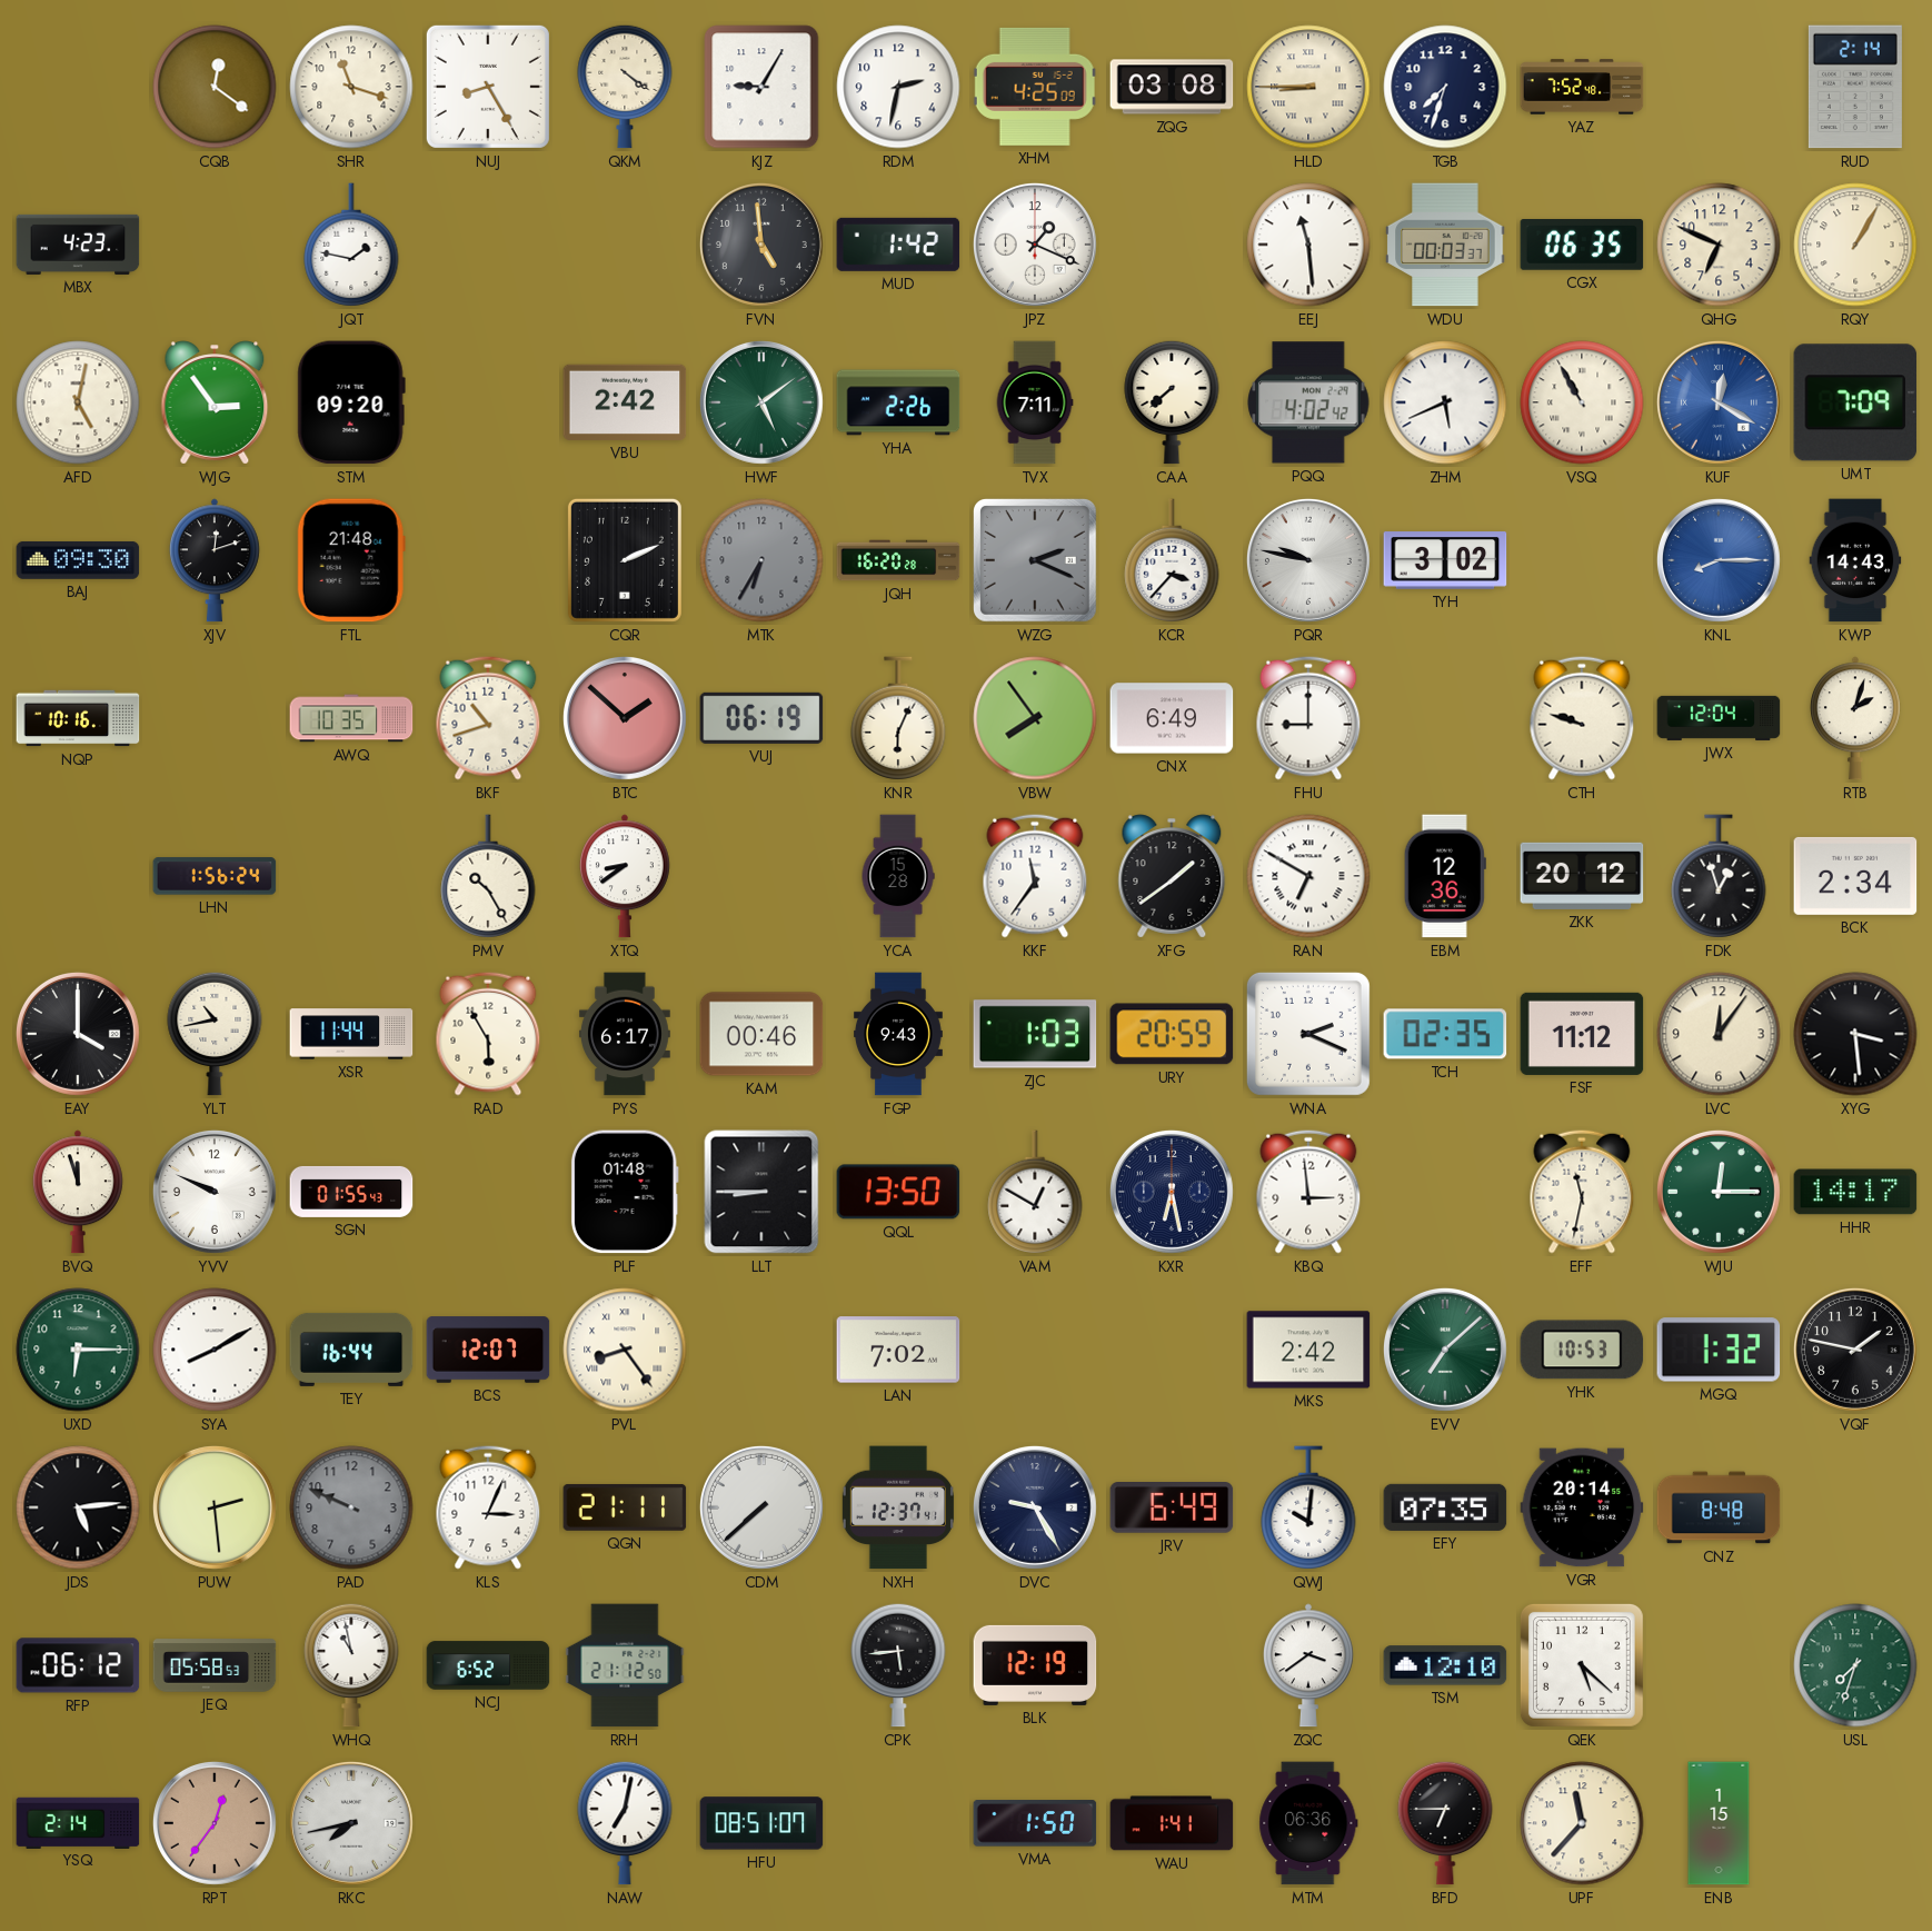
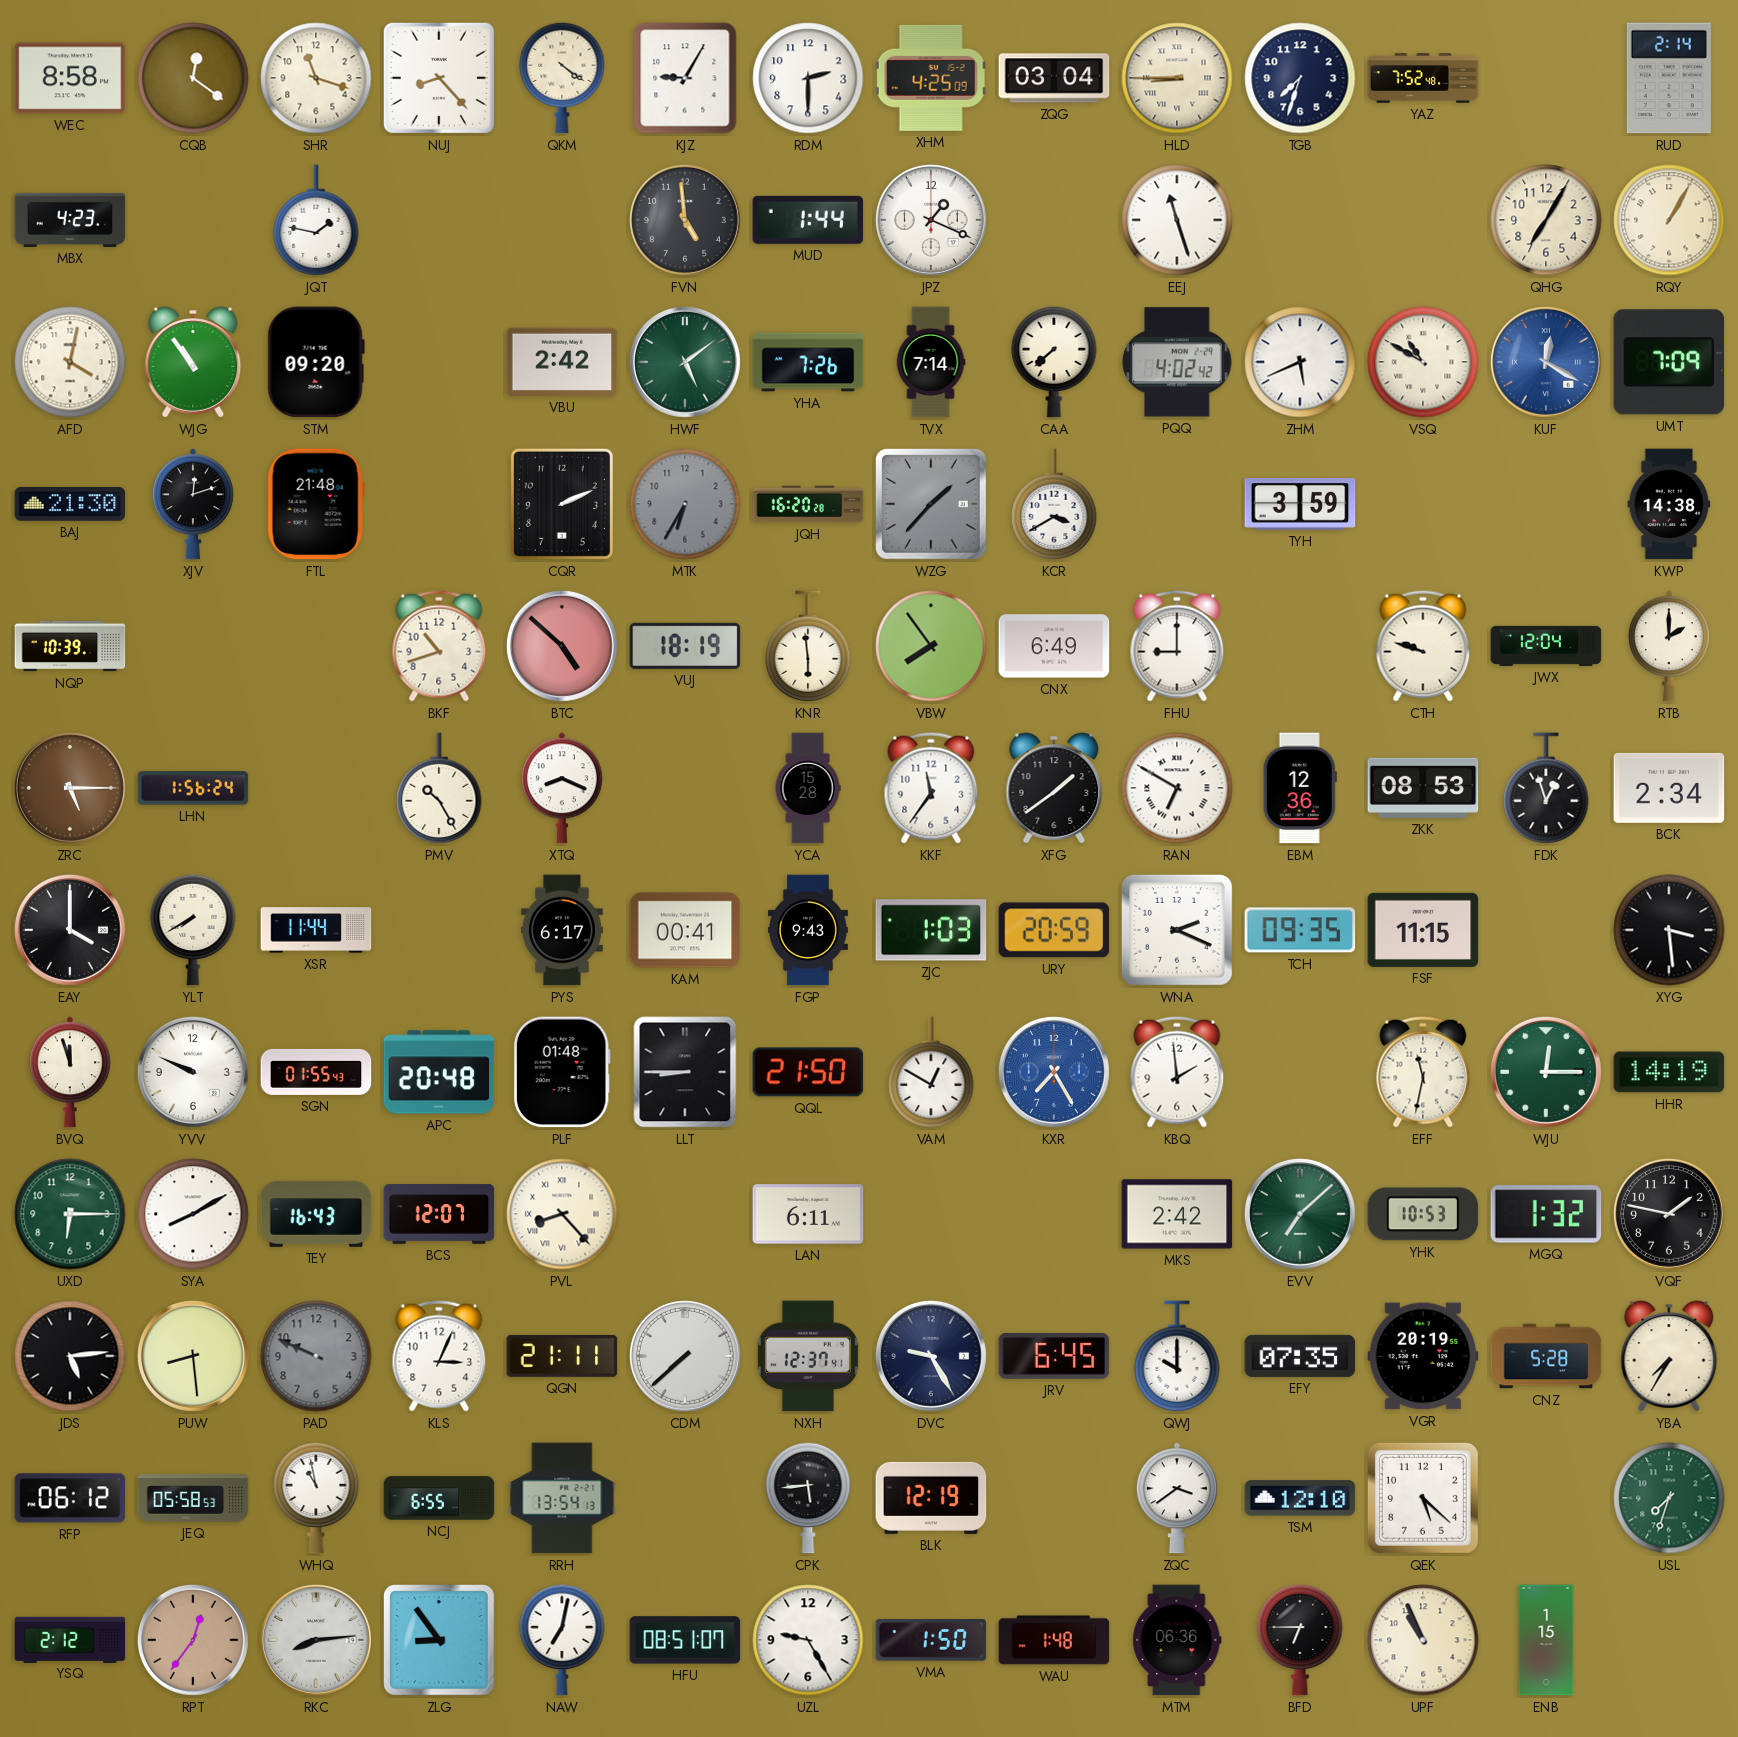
WEC: none -> 8:58
NUJ: 8:25 -> 8:23
RDM: 2:32 -> 2:30
ZQG: 03:08 -> 03:04
MUD: 1:42 -> 1:44
EEJ: 11:29 -> 11:27
WDU: 00:03 -> none
CGX: 06:35 -> none
QHG: 6:49 -> 7:05
AFD: 5:02 -> 4:02
WJG: 2:54 -> 10:54
YHA: 2:26 -> 7:26
TVX: 7:11 -> 7:14
VSQ: 10:55 -> 10:50
BAJ: 09:30 -> 21:30
WZG: 2:19 -> 1:37
KCR: 3:37 -> 3:40
PQR: 9:47 -> none
TYH: 3:02 -> 3:59
KNL: 8:15 -> none
KWP: 14:43 -> 14:38
NQP: 10:16 -> 10:39
AWQ: 10:35 -> none
BTC: 1:52 -> 4:52
VUJ: 06:19 -> 18:19
KNR: 6:04 -> 5:59
RTB: 2:03 -> 2:00
ZRC: none -> 5:15
XTQ: 8:39 -> 8:19
ZKK: 20:12 -> 08:53
YLT: 10:43 -> 7:40
RAD: 5:55 -> none
KAM: 00:46 -> 00:41
TCH: 02:35 -> 09:35
FSF: 11:12 -> 11:15
LVC: 12:06 -> none
APC: none -> 20:48
QQL: 13:50 -> 21:50
KXR: 6:28 -> 7:25
KXR dial: navy -> blue
KBQ: 2:59 -> 1:59
HHR: 14:17 -> 14:19
TEY: 16:44 -> 16:43
PVL: 8:24 -> 8:23
LAN: 7:02 -> 6:11
PUW: 2:29 -> 8:29
JRV: 6:49 -> 6:45
QWJ: 10:01 -> 10:00
VGR: 20:14 -> 20:19
CNZ: 8:48 -> 5:28
YBA: none -> 7:35
NCJ: 6:52 -> 6:55
RRH: 21:12 -> 13:54
YSQ: 2:14 -> 2:12
RKC: 7:43 -> 8:14
ZLG: none -> 8:54
UZL: none -> 9:25
WAU: 1:41 -> 1:48
UPF: 11:37 -> 10:56
